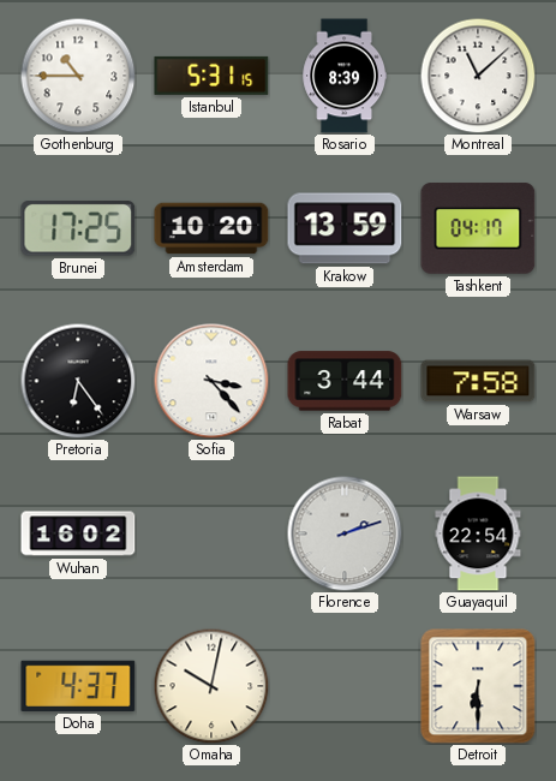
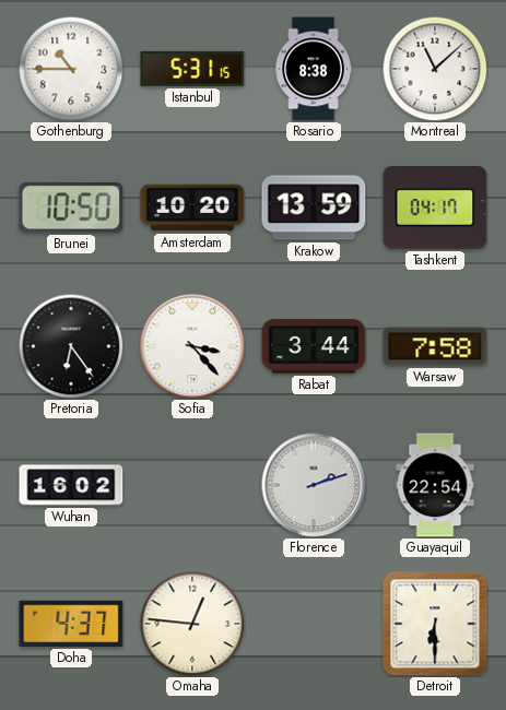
Rosario: 8:39 -> 8:38
Brunei: 17:25 -> 10:50
Omaha: 10:02 -> 12:46
